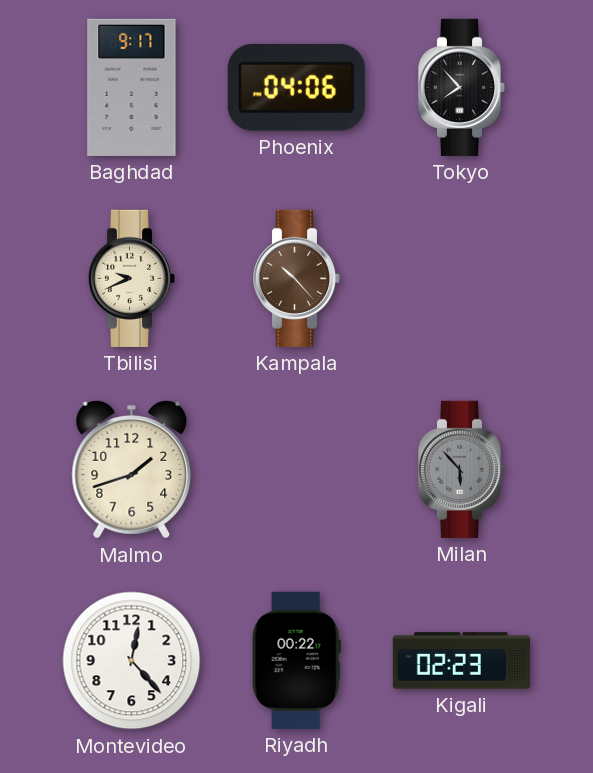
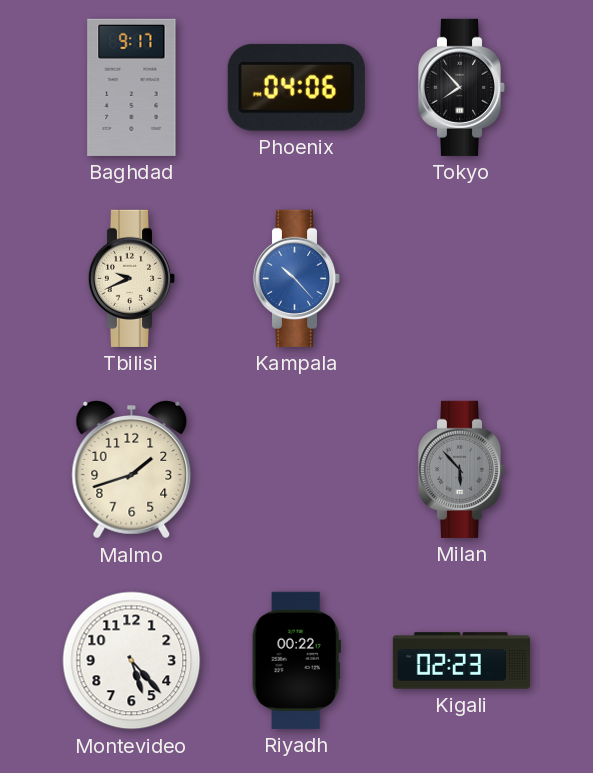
Kampala dial: brown -> blue
Montevideo: 12:23 -> 5:23
